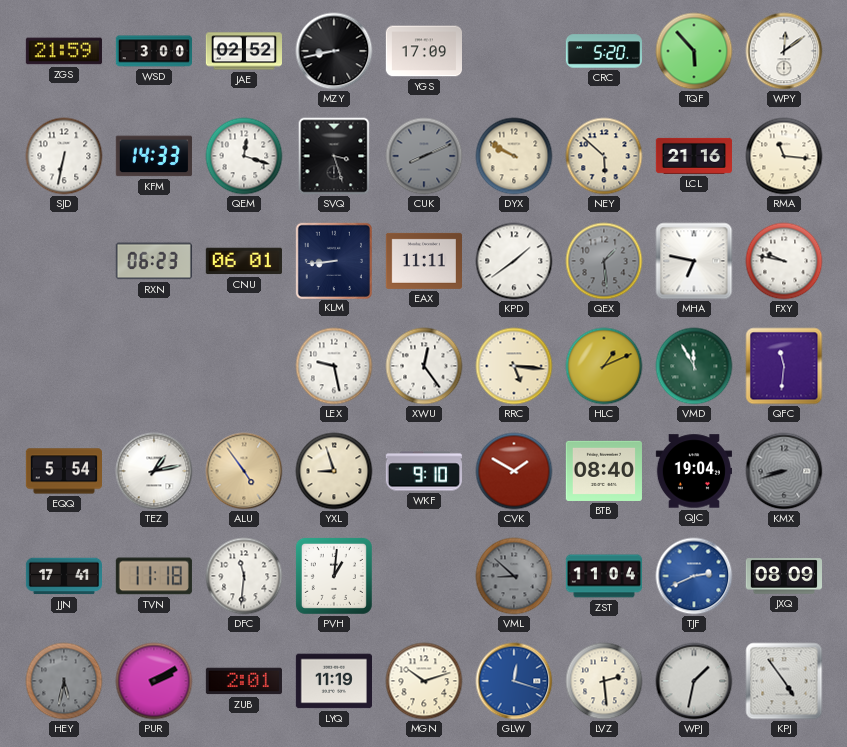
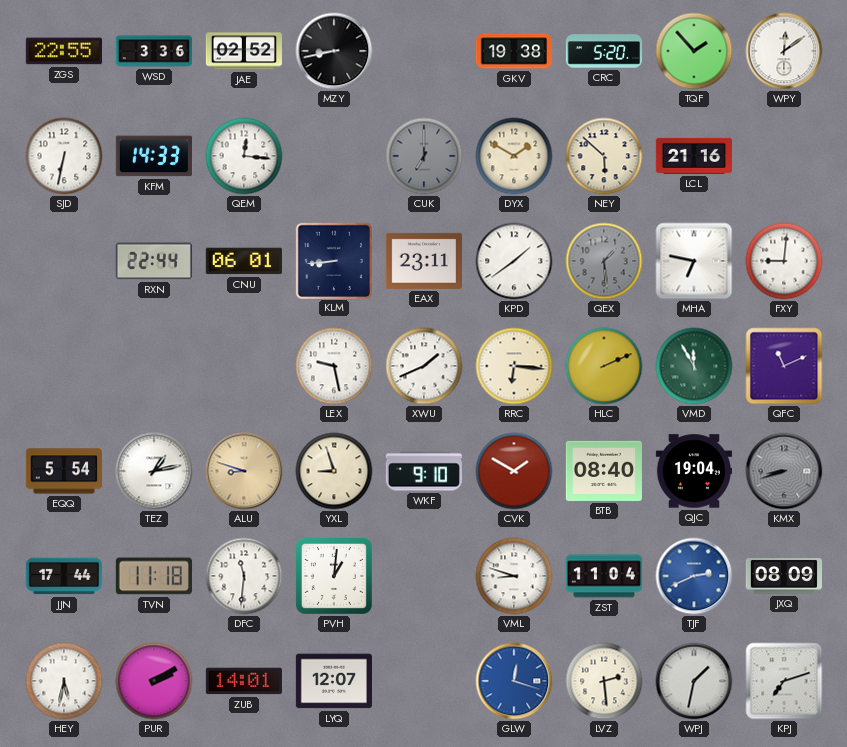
ZGS: 21:59 -> 22:55
WSD: 3:00 -> 3:36
YGS: 17:09 -> none
GKV: none -> 19:38
TQF: 5:53 -> 1:53
QEM: 12:18 -> 12:16
SVQ: 3:27 -> none
CUK: 8:11 -> 7:00
DYX: 9:50 -> 1:50
RMA: 11:16 -> none
RXN: 06:23 -> 22:44
EAX: 11:11 -> 23:11
FXY: 9:47 -> 9:01
XWU: 12:24 -> 1:41
RRC: 5:16 -> 6:16
HLC: 1:11 -> 2:11
QFC: 11:31 -> 11:11
ALU: 4:54 -> 8:48
JJN: 17:41 -> 17:44
VML: 8:52 -> 8:48
VML dial: grey -> white
HEY dial: grey -> white
ZUB: 2:01 -> 14:01
LYQ: 11:19 -> 12:07
MGN: 10:12 -> none
KPJ: 4:54 -> 7:12
